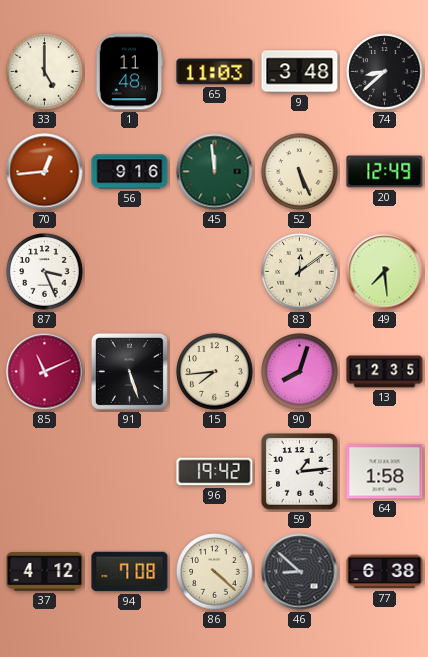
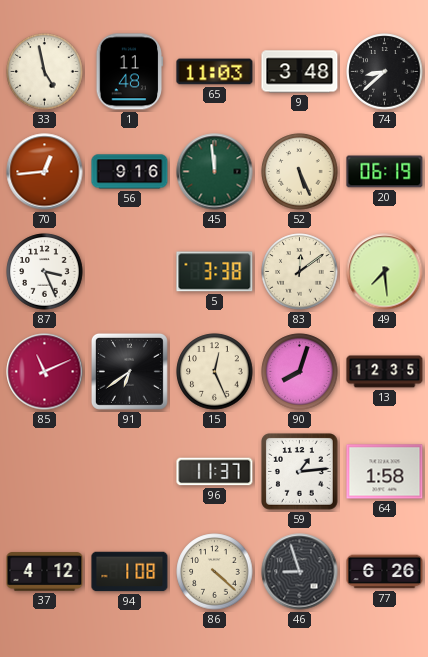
33: 5:00 -> 4:58
20: 12:49 -> 06:19
5: none -> 3:38
91: 5:27 -> 6:39
15: 7:44 -> 12:26
96: 19:42 -> 11:37
94: 7:08 -> 1:08
46: 8:52 -> 8:57
77: 6:38 -> 6:26
